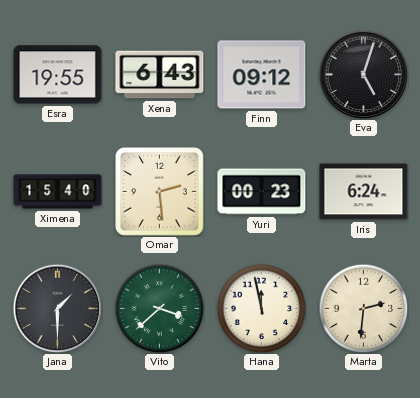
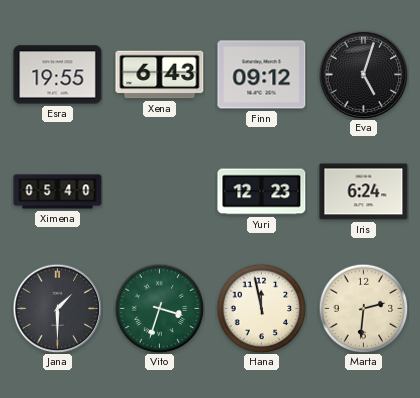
Ximena: 15:40 -> 05:40
Omar: 2:29 -> none
Yuri: 00:23 -> 12:23
Vito: 3:38 -> 3:33
